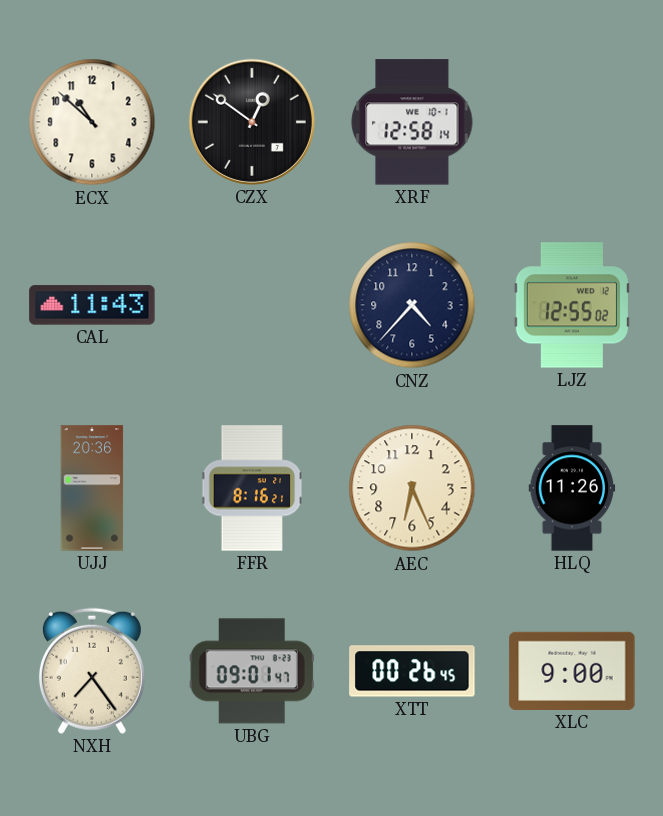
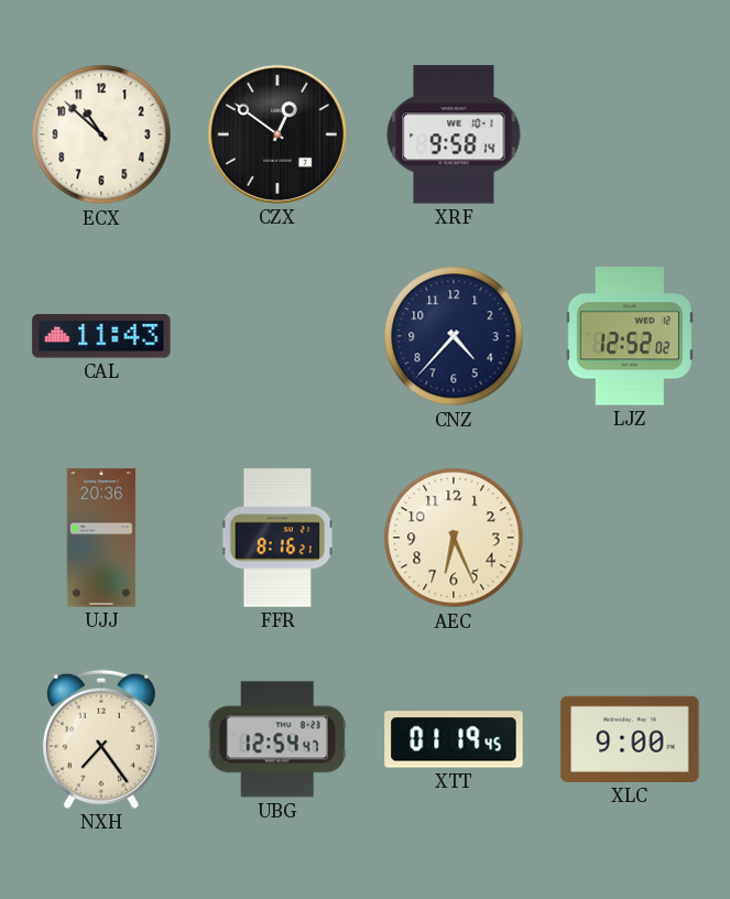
XRF: 12:58 -> 9:58
LJZ: 12:55 -> 12:52
HLQ: 11:26 -> none
UBG: 09:01 -> 12:54
XTT: 00:26 -> 01:19
